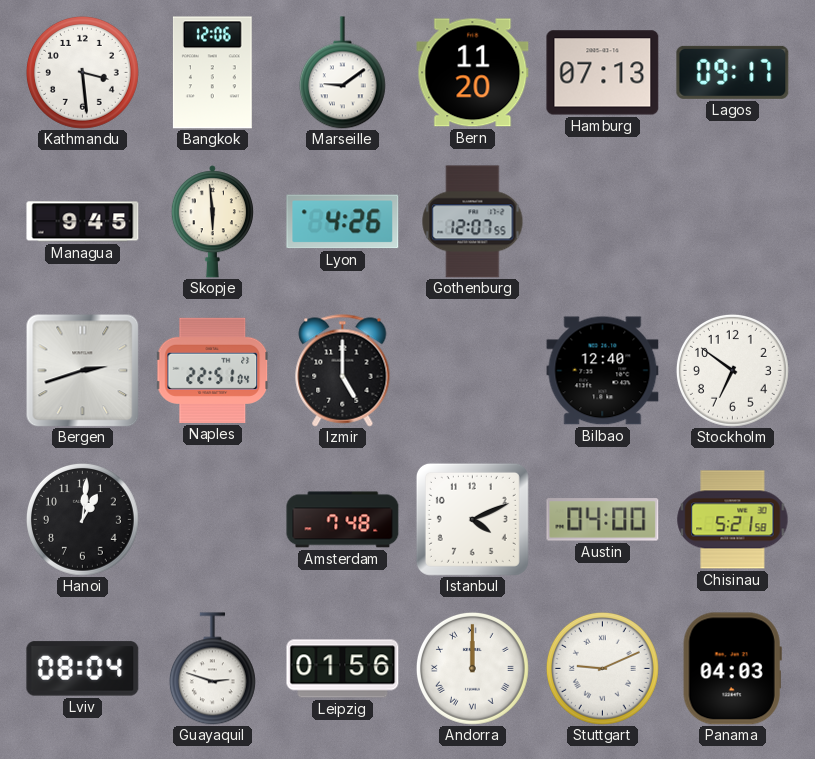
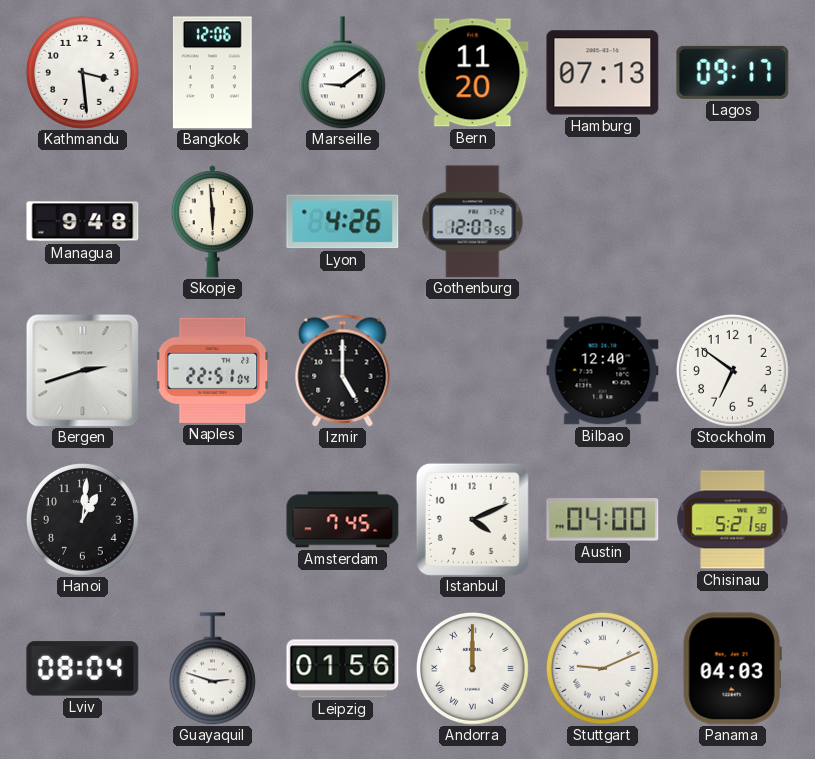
Managua: 9:45 -> 9:48
Amsterdam: 7:48 -> 7:45
